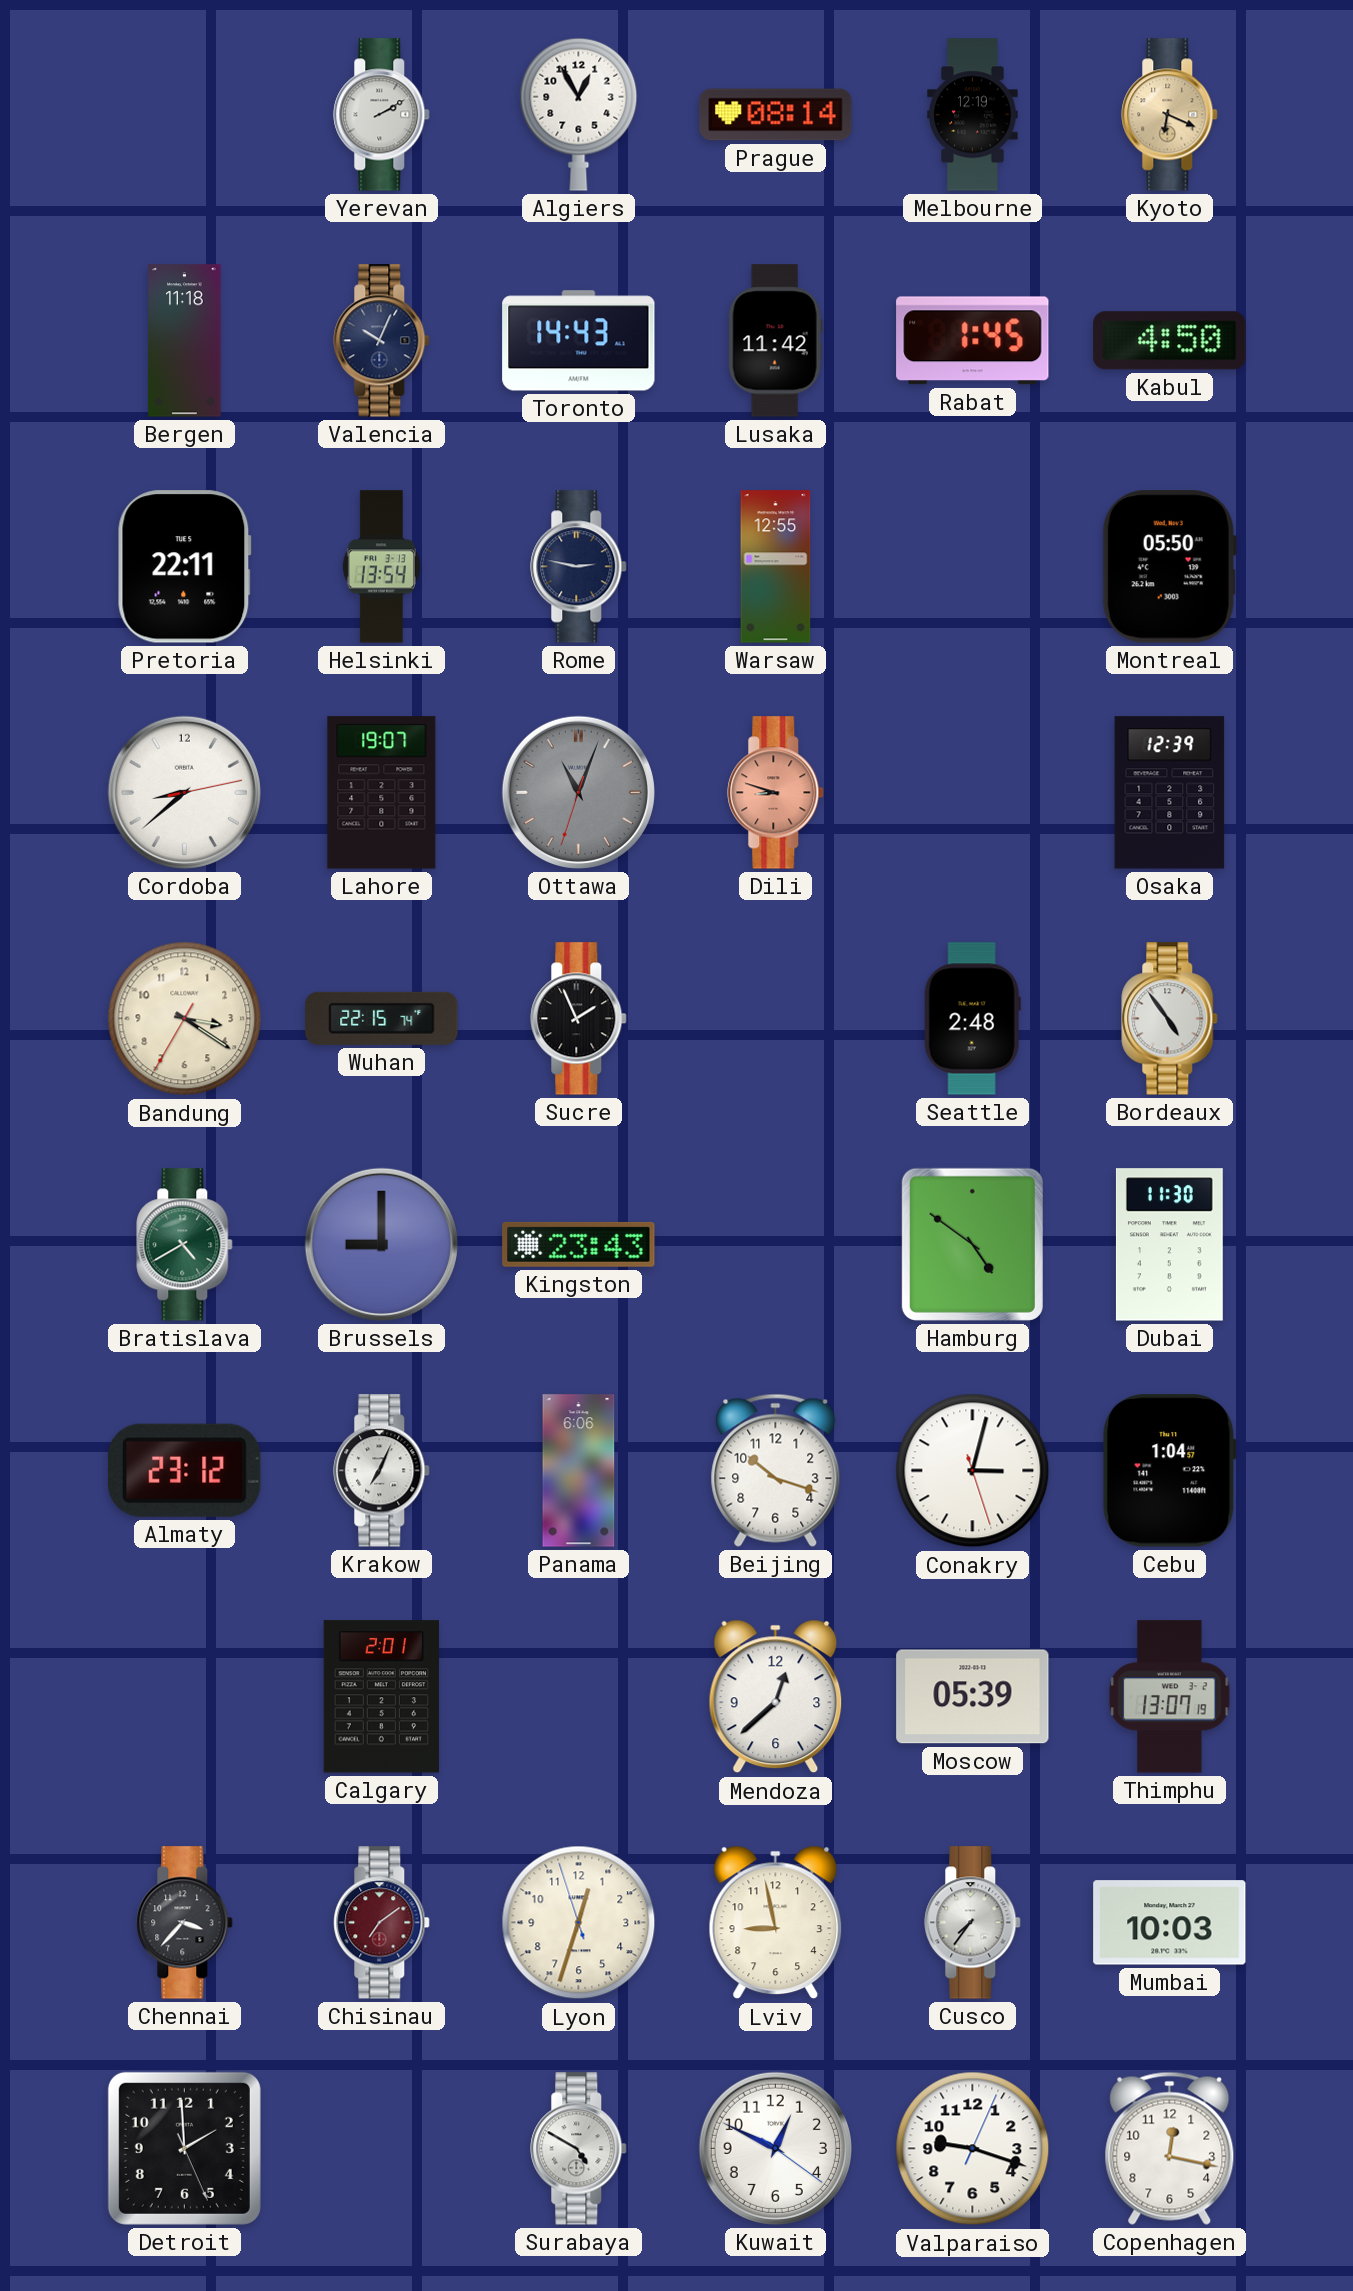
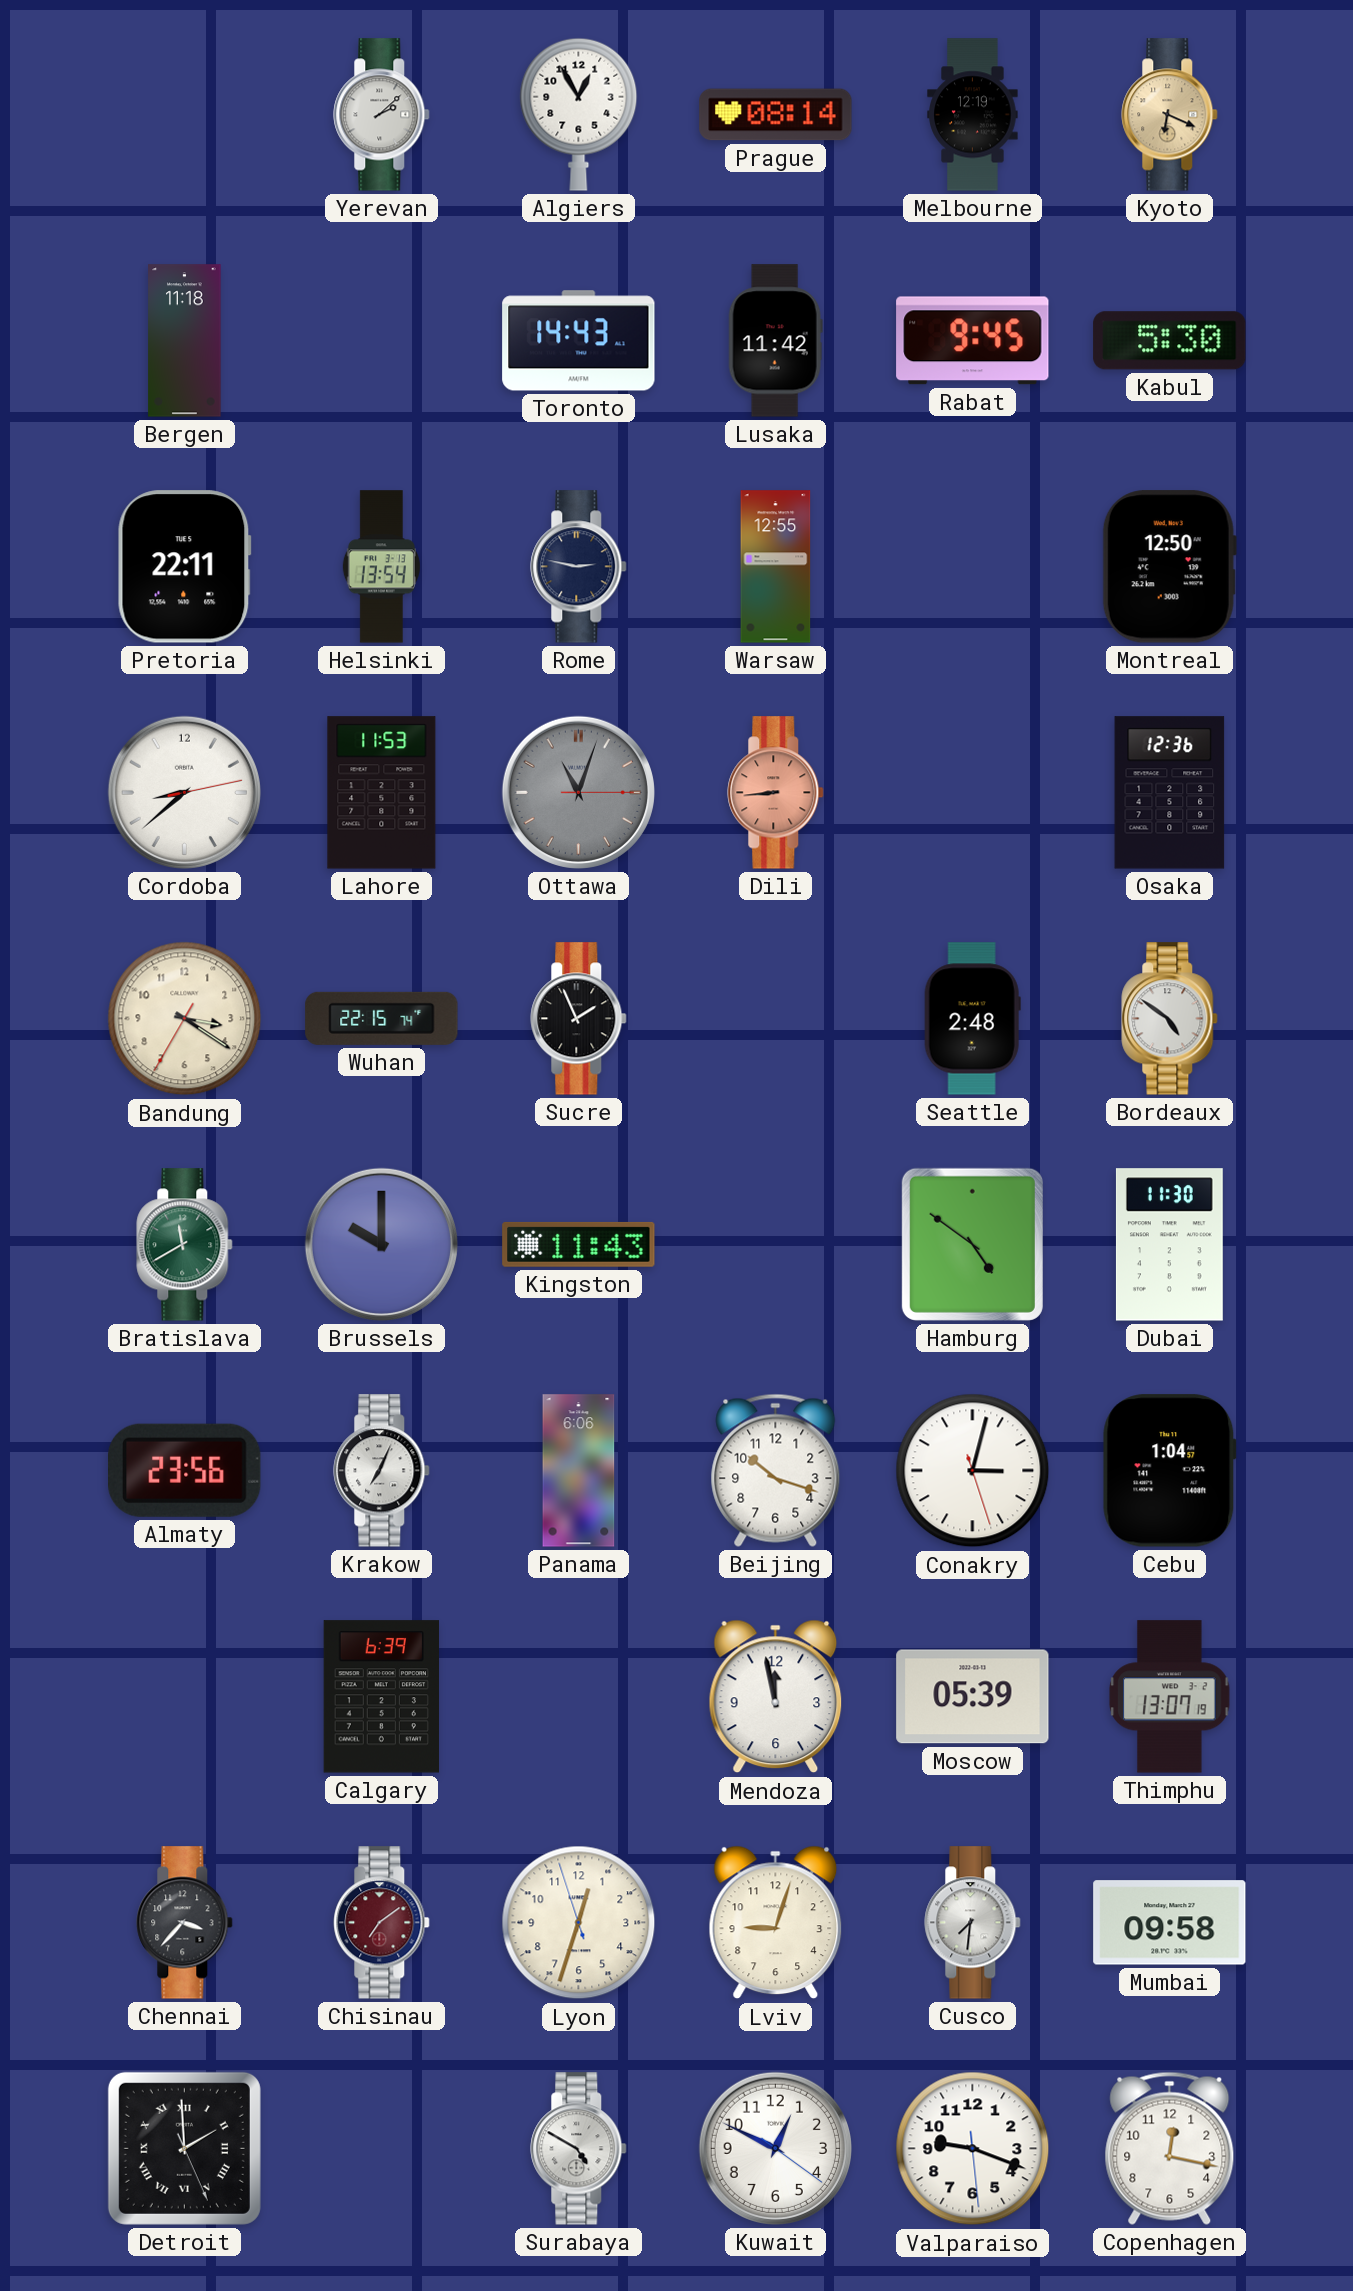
Yerevan: 2:10 -> 2:08
Valencia: 10:04 -> none
Rabat: 1:45 -> 9:45
Kabul: 4:50 -> 5:30
Montreal: 05:50 -> 12:50
Lahore: 19:07 -> 11:53
Ottawa: 11:03:33 -> 11:03:15
Dili: 8:48 -> 8:44
Osaka: 12:39 -> 12:36
Bordeaux: 4:54 -> 4:51
Bratislava: 4:40 -> 11:40
Brussels: 9:00 -> 10:00
Kingston: 23:43 -> 11:43
Almaty: 23:12 -> 23:56
Calgary: 2:01 -> 6:39
Mendoza: 12:38 -> 11:58
Lviv: 8:58 -> 9:03
Cusco: 7:36 -> 7:31
Mumbai: 10:03 -> 09:58
Detroit numerals: Arabic -> Roman
Valparaiso: 9:18:04 -> 9:18:29
